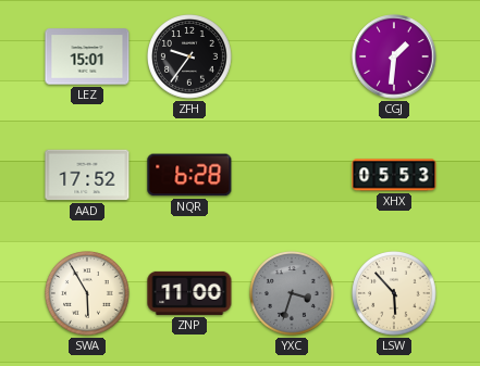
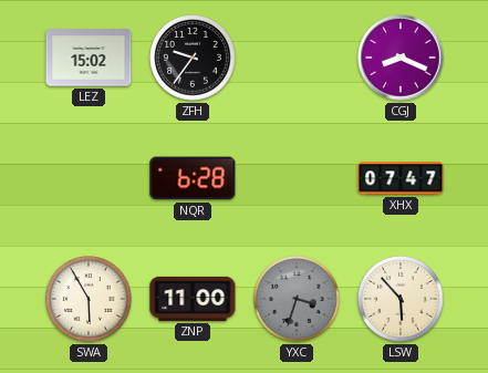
LEZ: 15:01 -> 15:02
CGJ: 1:31 -> 8:19
AAD: 17:52 -> none
XHX: 05:53 -> 07:47
